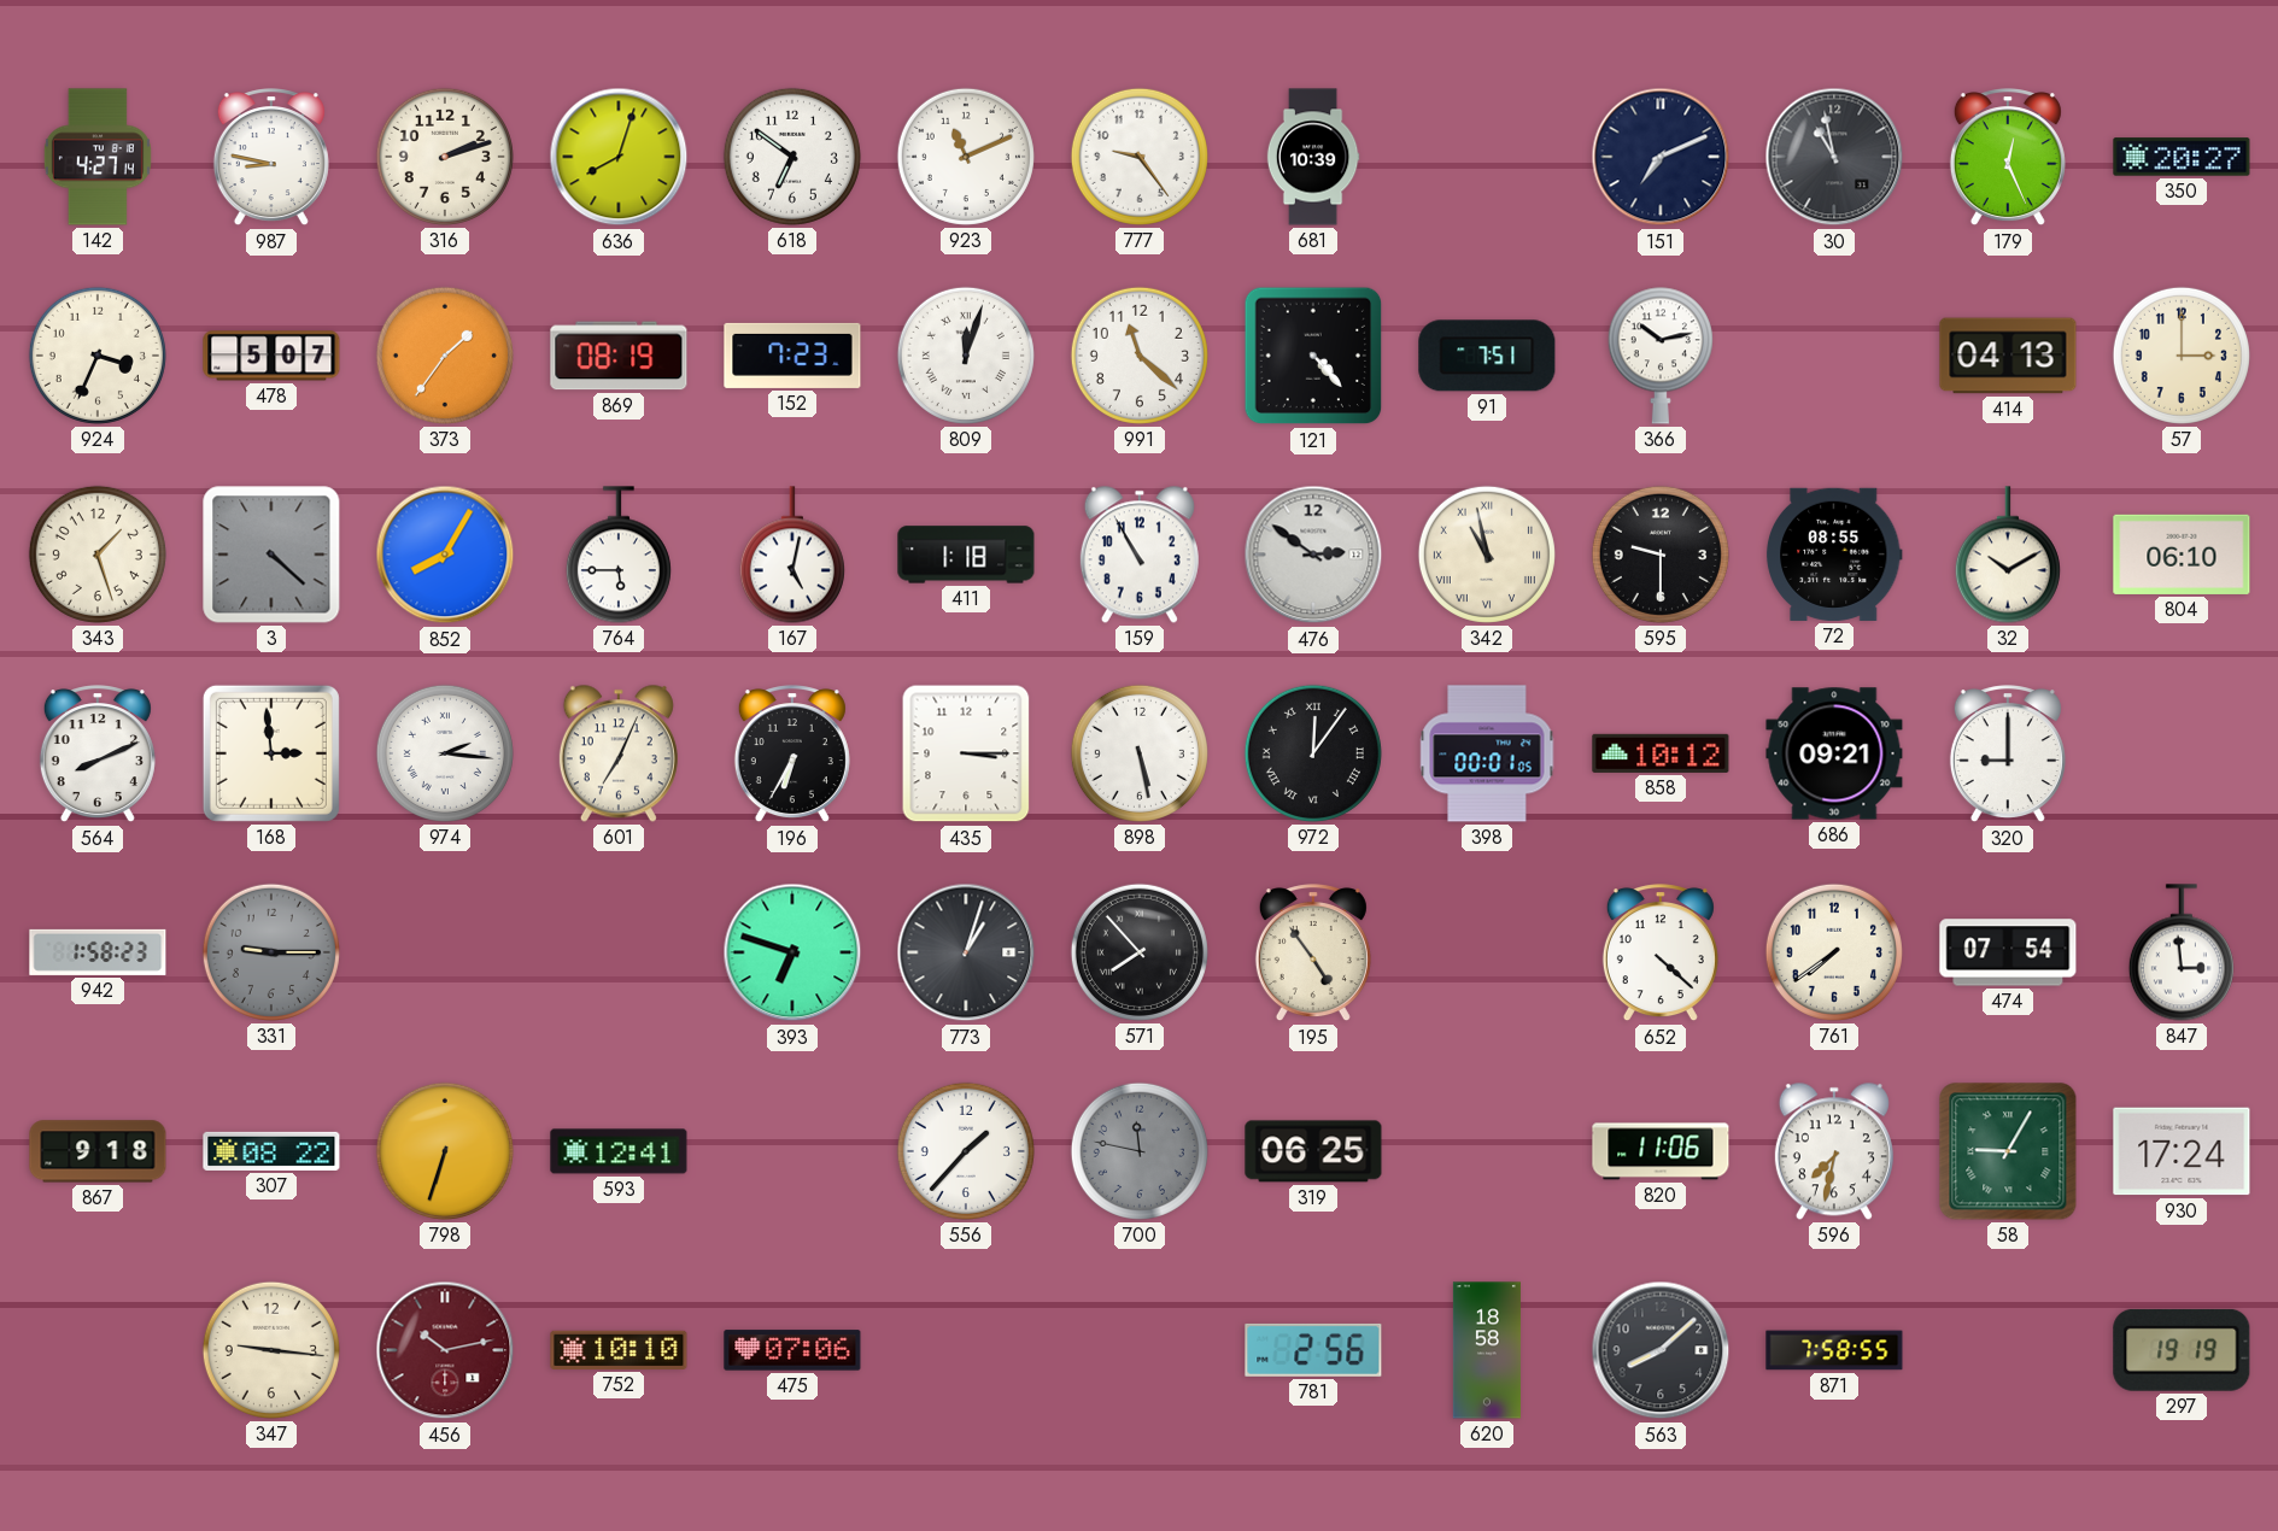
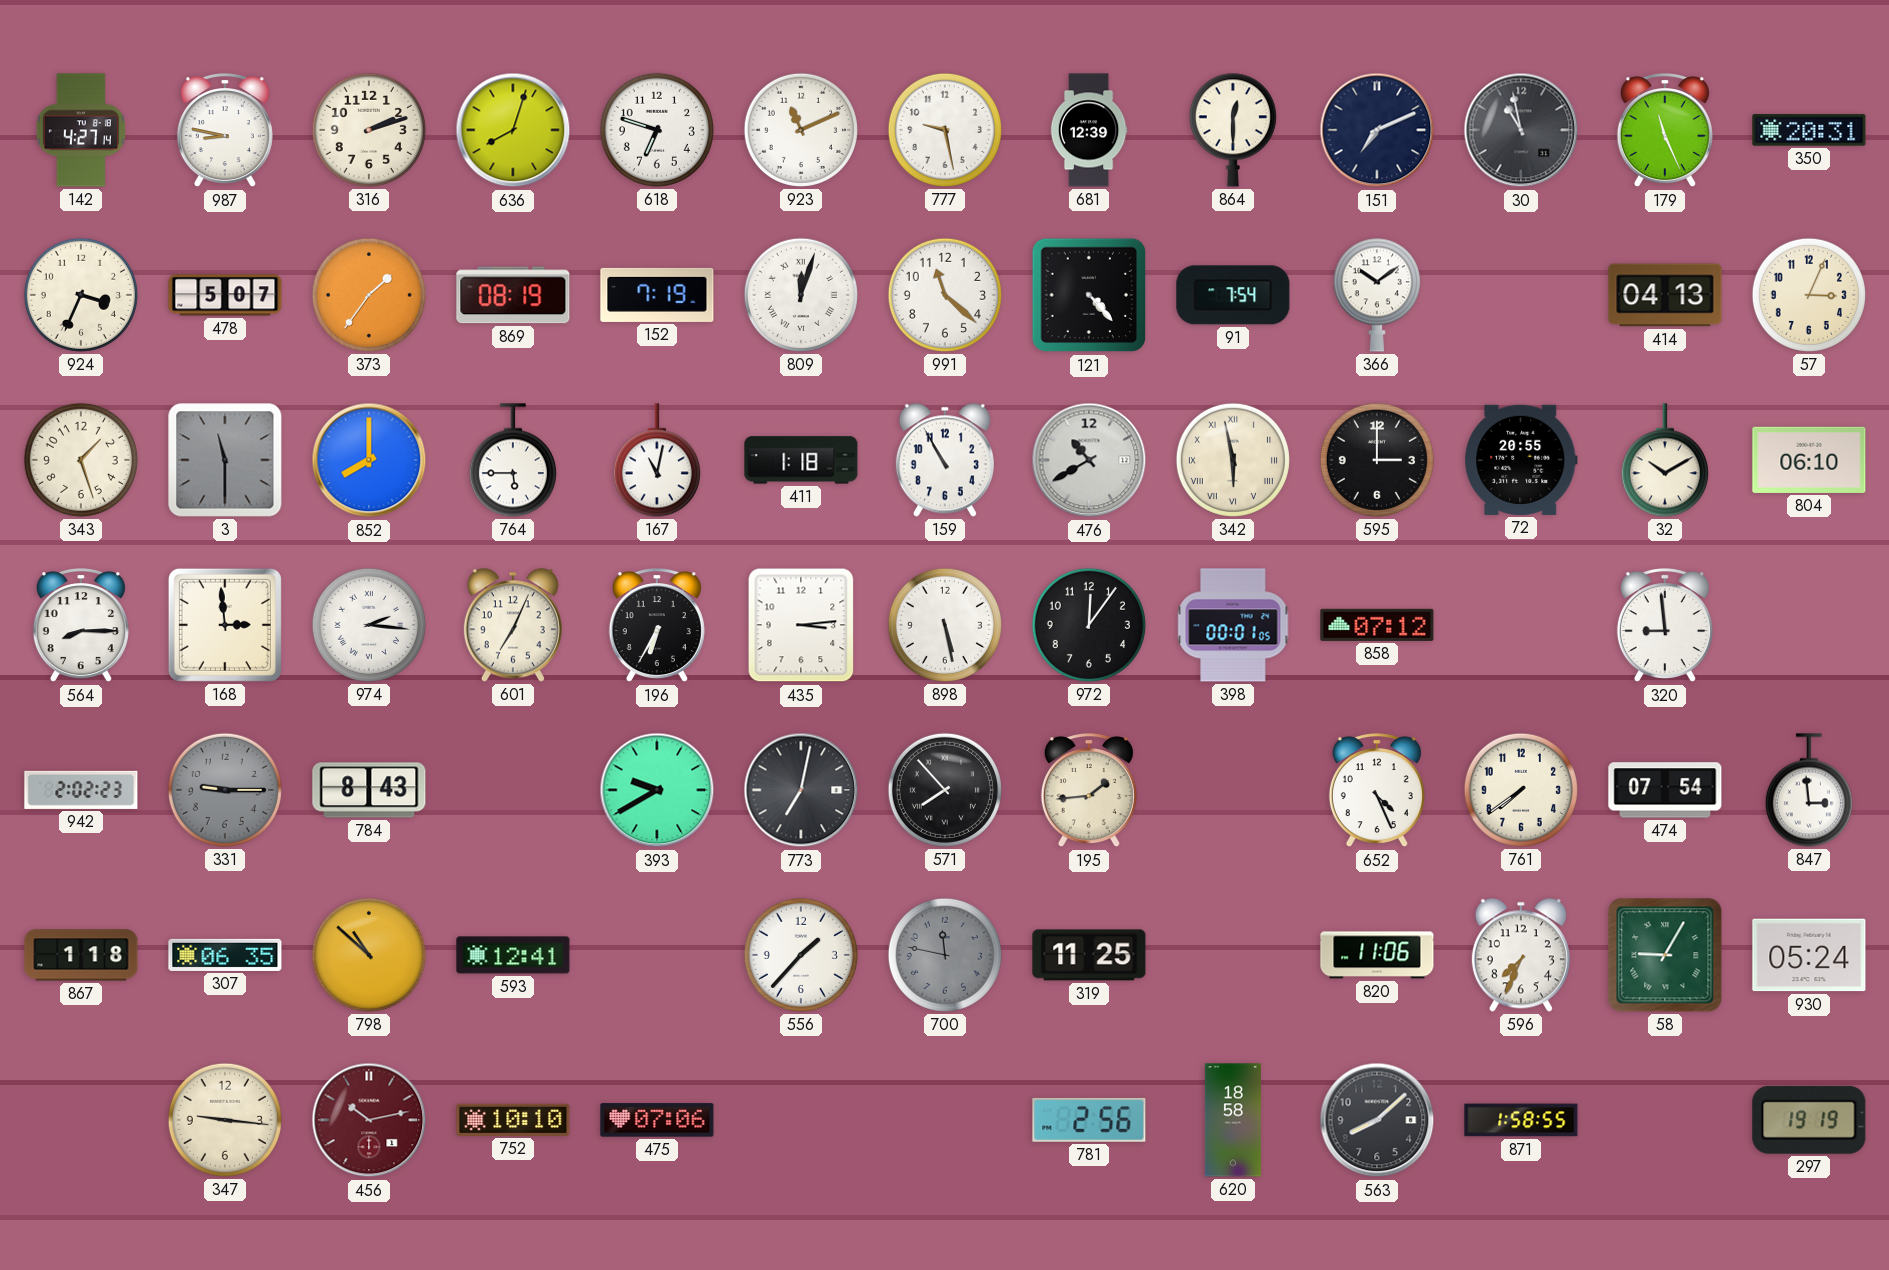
618: 6:51 -> 6:48
777: 9:24 -> 9:28
681: 10:39 -> 12:39
864: none -> 12:30
179: 12:26 -> 11:26
350: 20:27 -> 20:31
152: 7:23 -> 7:19
91: 7:51 -> 7:54
366: 10:13 -> 10:09
57: 3:00 -> 3:04
3: 4:22 -> 11:30
852: 8:05 -> 8:00
167: 5:02 -> 11:02
476: 2:51 -> 10:40
342: 10:58 -> 5:58
595: 9:30 -> 3:00
72: 08:55 -> 20:55
564: 8:11 -> 8:15
435: 3:15 -> 3:14
972 numerals: Roman -> Arabic
858: 10:12 -> 07:12
686: 09:21 -> none
320: 9:00 -> 8:59
942: 1:58 -> 2:02
784: none -> 8:43
393: 6:48 -> 9:40
773: 1:03 -> 7:02
195: 4:54 -> 1:44
652: 4:22 -> 4:26
867: 9:18 -> 1:18
307: 08:22 -> 06:35
798: 6:33 -> 10:52
319: 06:25 -> 11:25
596: 7:32 -> 7:34
930: 17:24 -> 05:24
871: 7:58 -> 1:58
